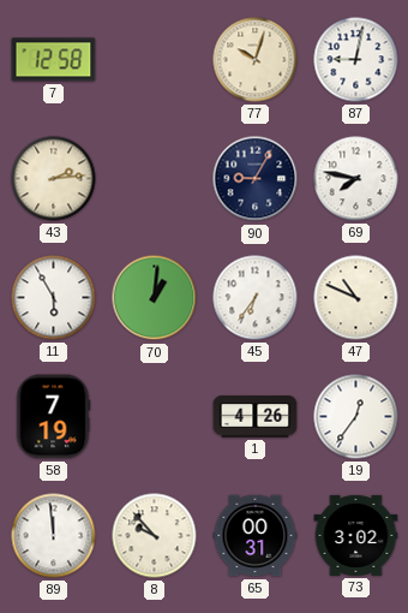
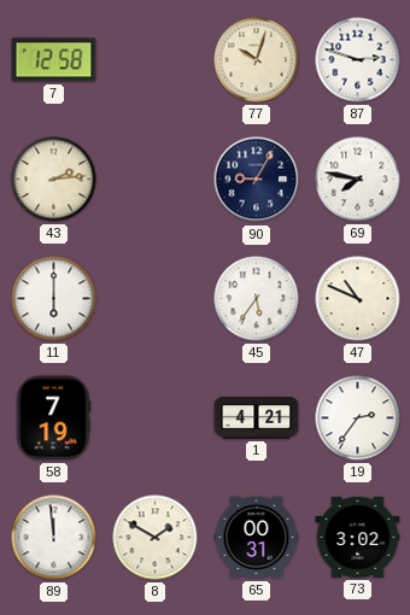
87: 9:02 -> 2:48
11: 5:55 -> 6:00
70: 1:01 -> none
45: 6:36 -> 5:36
1: 4:26 -> 4:21
19: 12:36 -> 2:36
8: 9:53 -> 1:50
